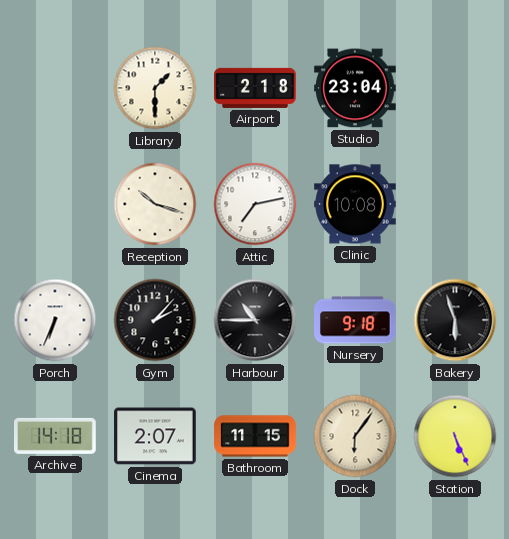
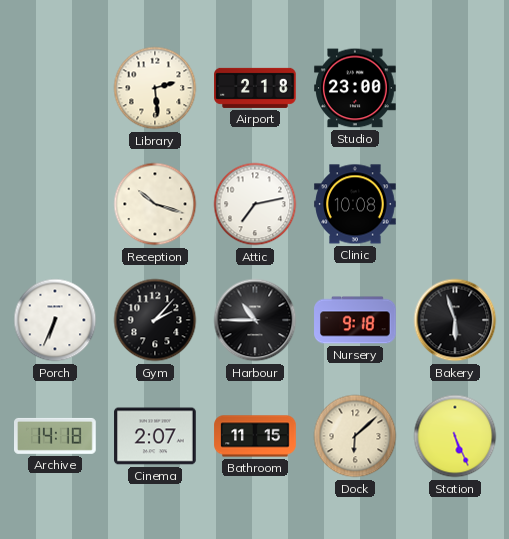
Library: 1:30 -> 2:29
Studio: 23:04 -> 23:00
Dock: 6:06 -> 6:08
